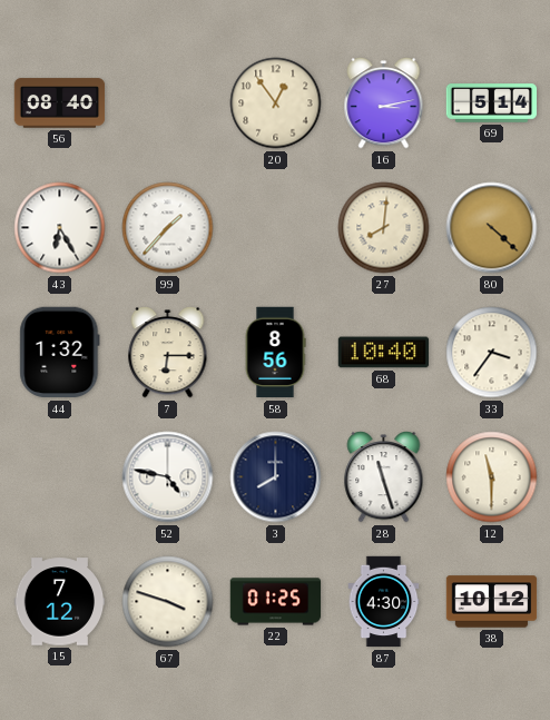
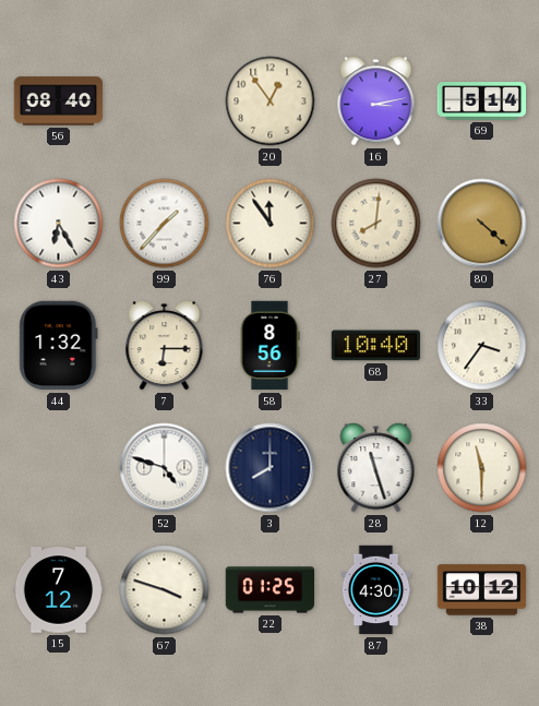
76: none -> 11:54
52: 4:47 -> 4:48
